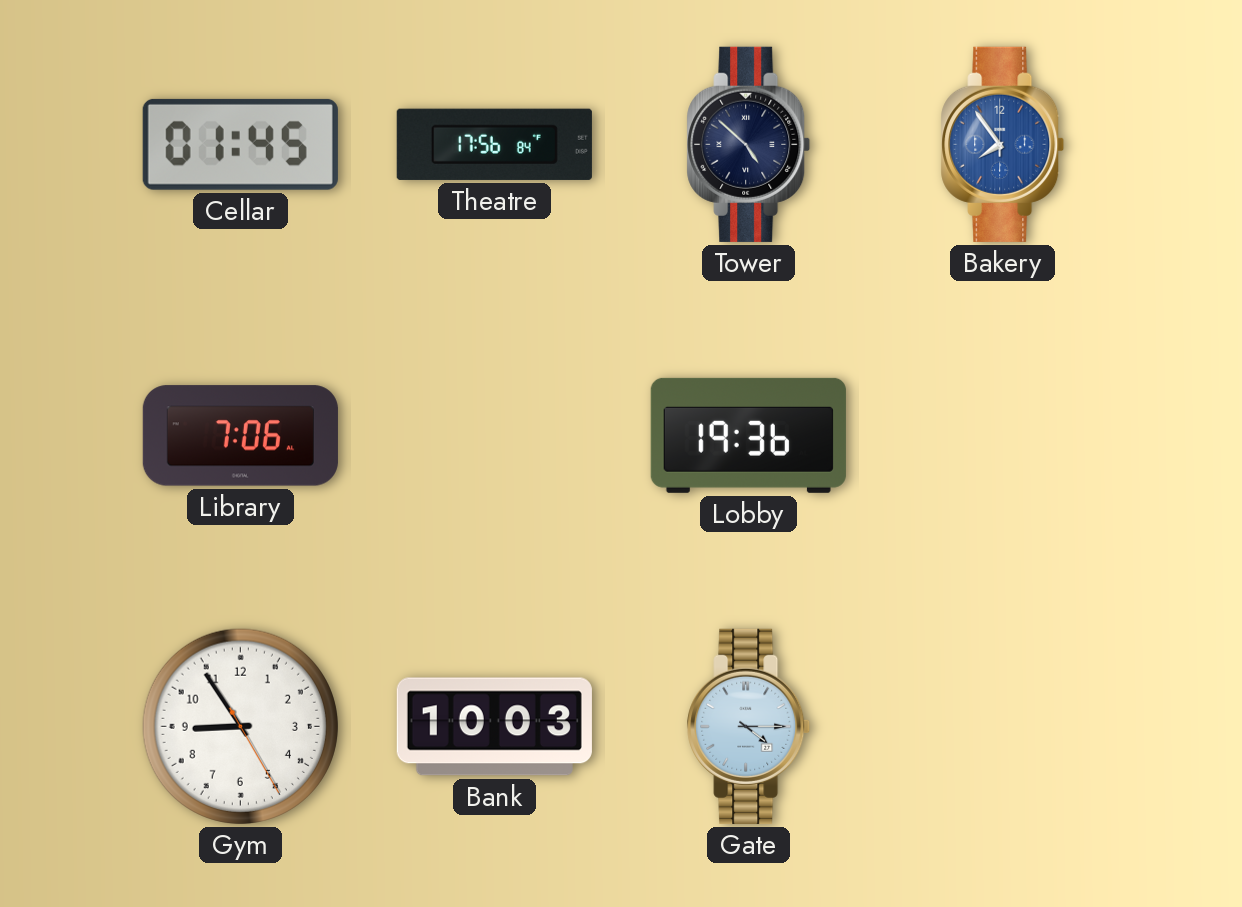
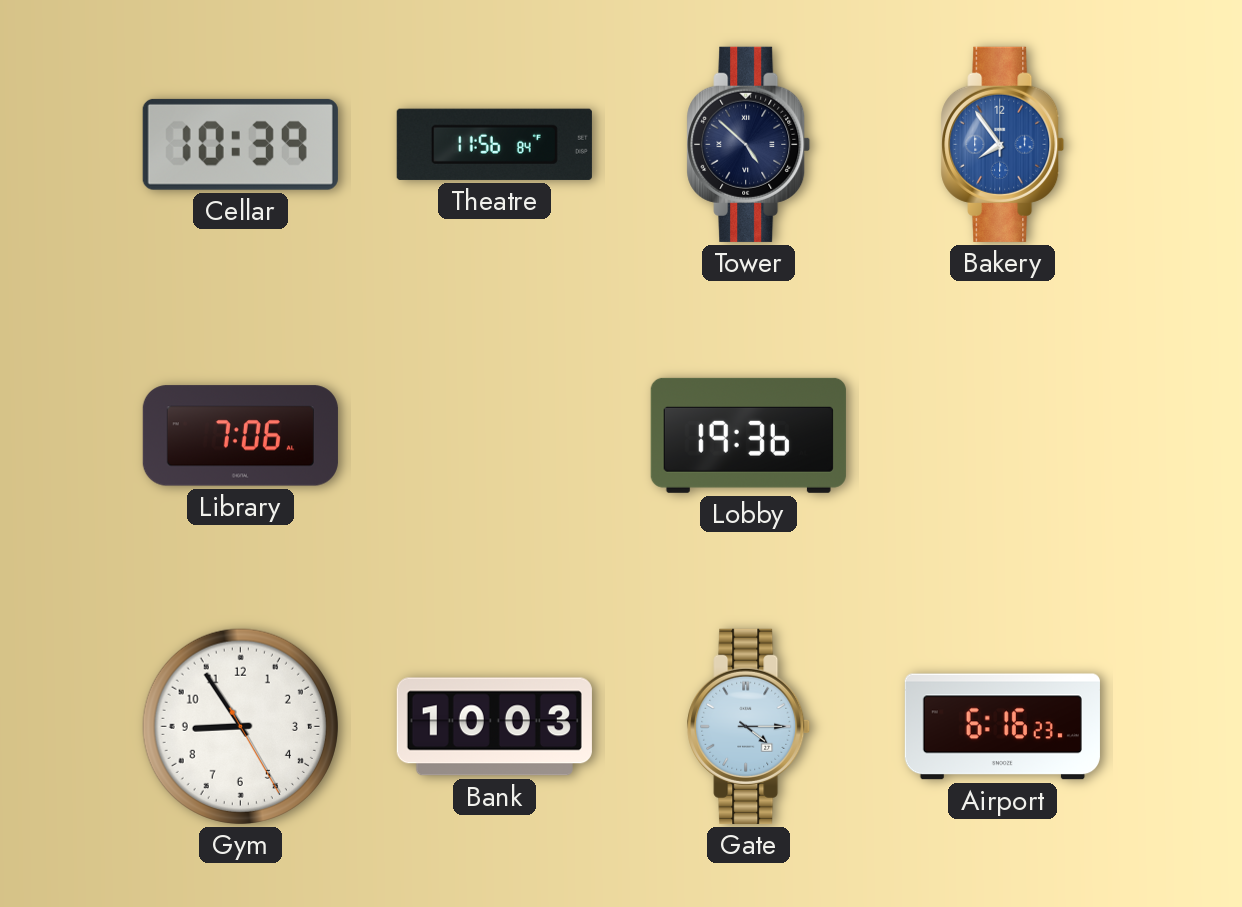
Cellar: 01:45 -> 10:39
Theatre: 17:56 -> 11:56
Airport: none -> 6:16
